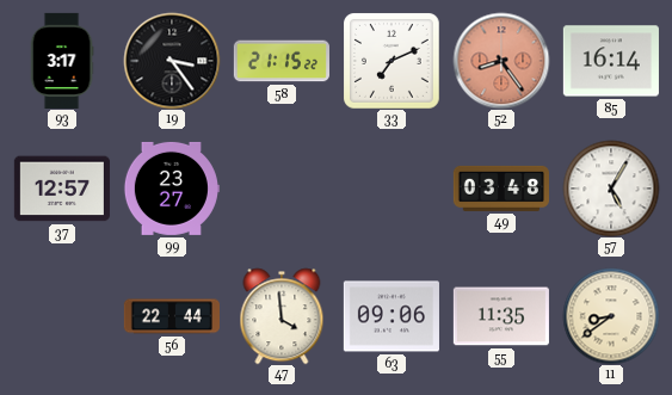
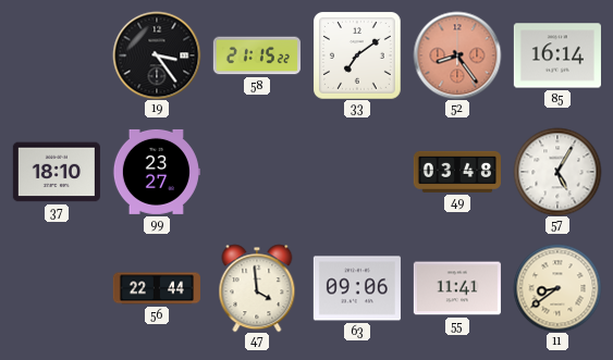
93: 3:17 -> none
33: 7:11 -> 7:09
37: 12:57 -> 18:10
55: 11:35 -> 11:41
